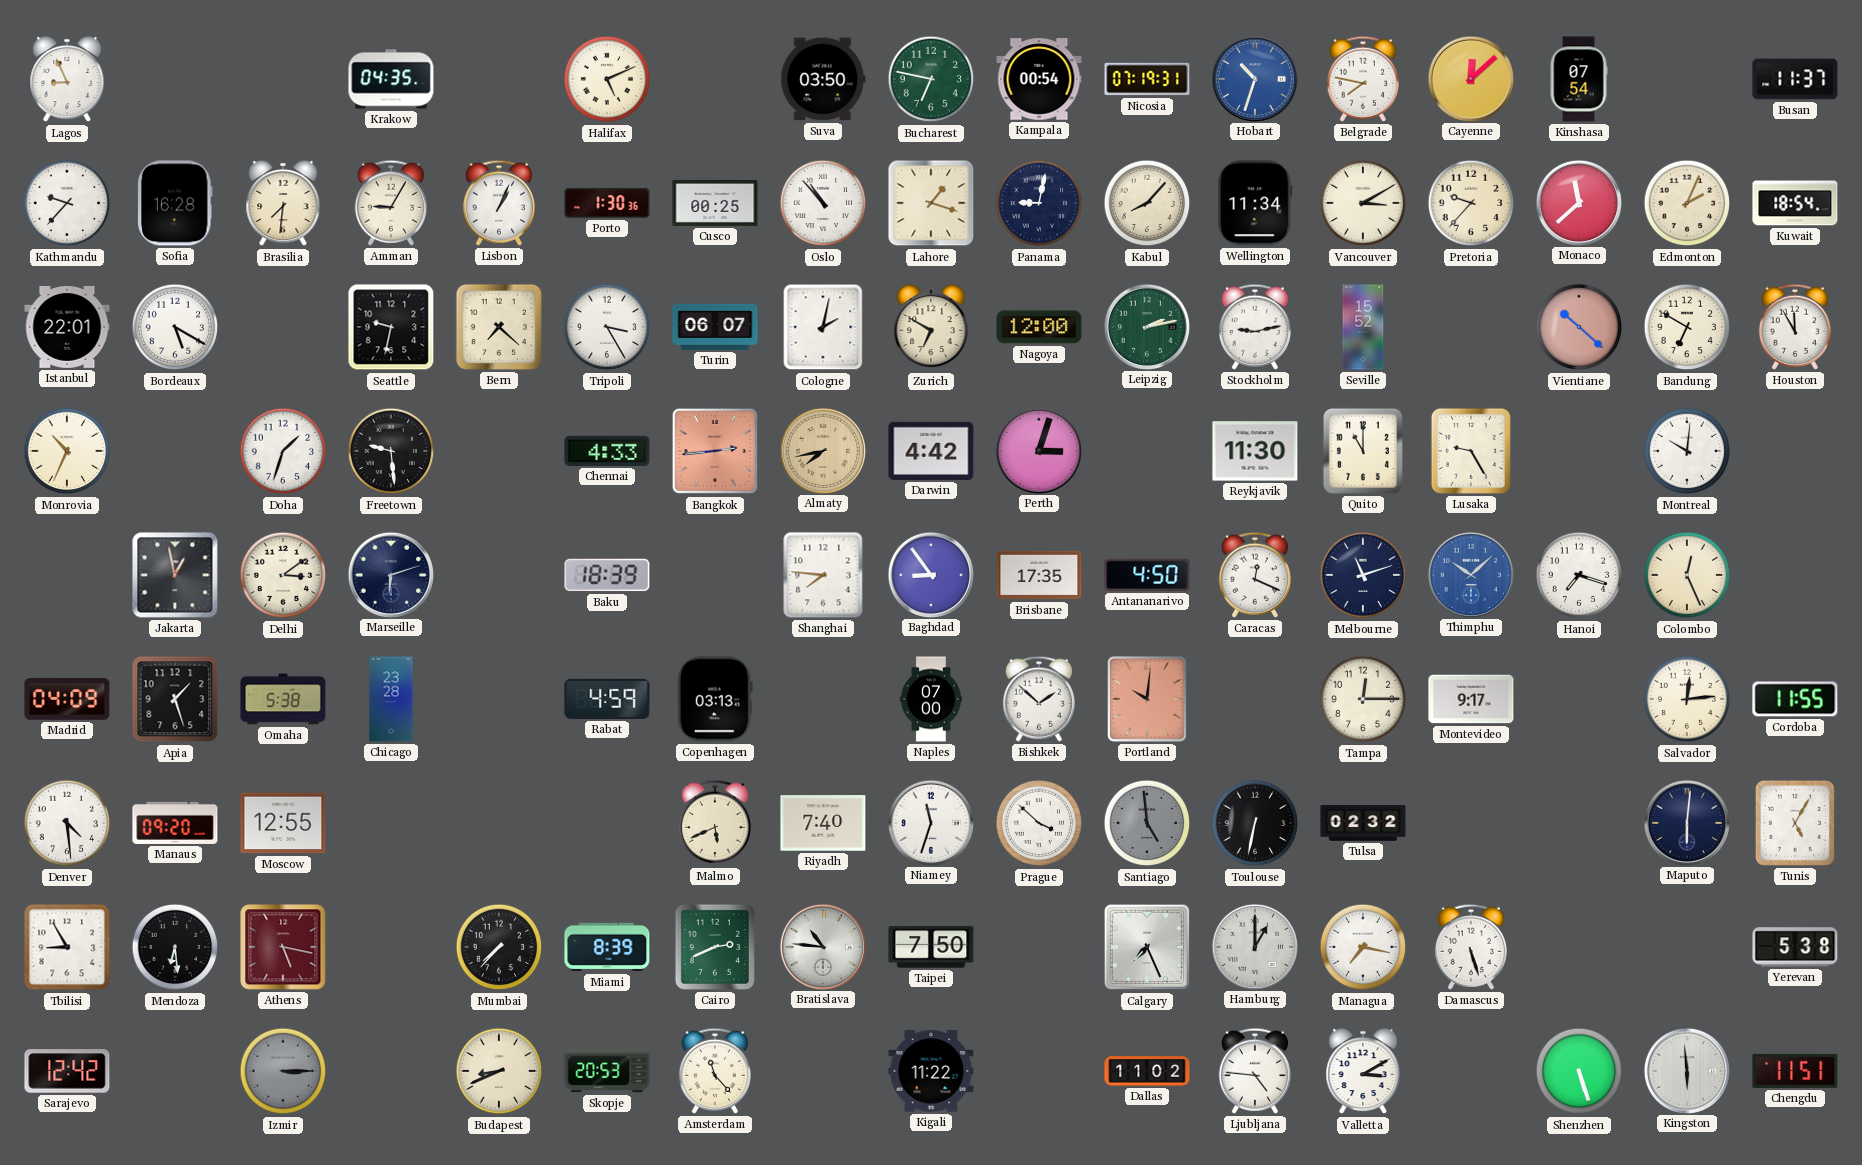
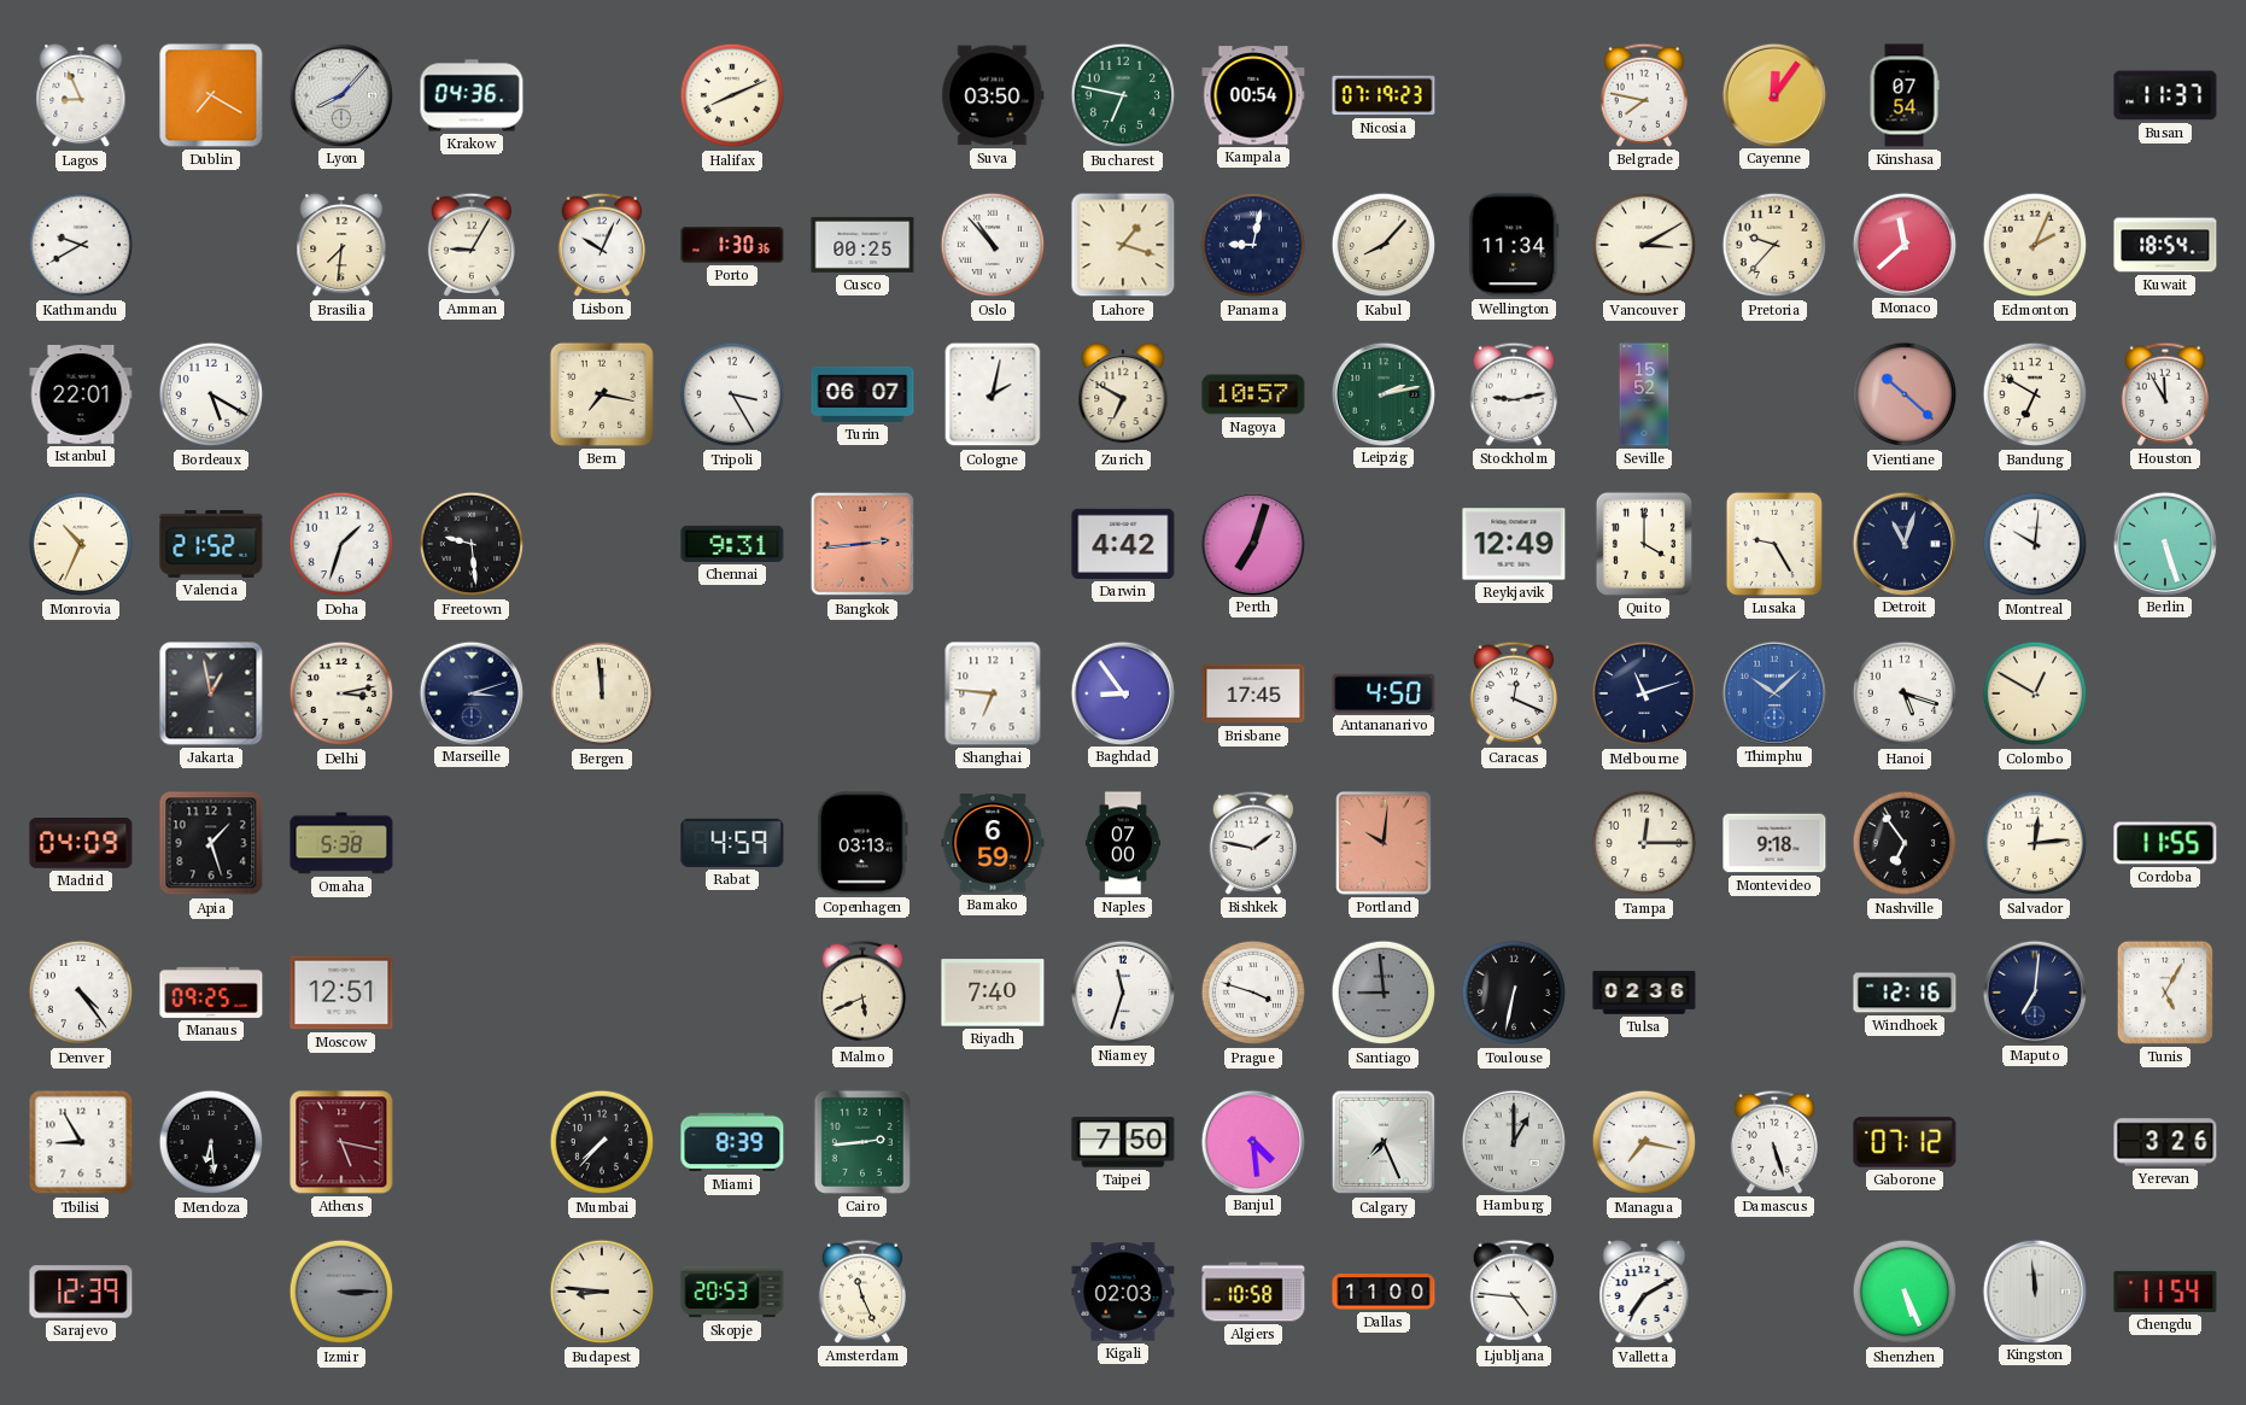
Dublin: none -> 7:20
Lyon: none -> 8:07
Krakow: 04:35 -> 04:36
Halifax: 5:11 -> 8:11
Nicosia: 07:19:31 -> 07:19:23
Hobart: 10:33 -> none
Cayenne: 12:08 -> 12:06
Kathmandu: 9:37 -> 9:40
Sofia: 16:28 -> none
Lisbon: 1:04 -> 10:04
Seattle: 9:32 -> none
Bern: 7:22 -> 7:17
Nagoya: 12:00 -> 10:57
Valencia: none -> 21:52
Chennai: 4:33 -> 9:31
Almaty: 7:43 -> none
Perth: 3:03 -> 7:03
Reykjavik: 11:30 -> 12:49
Quito: 11:00 -> 4:00
Detroit: none -> 11:03
Berlin: none -> 5:27
Delhi: 3:09 -> 3:13
Marseille: 6:12 -> 3:12
Bergen: none -> 11:59
Baku: 18:39 -> none
Shanghai: 7:46 -> 6:46
Brisbane: 17:35 -> 17:45
Hanoi: 7:18 -> 5:18
Colombo: 12:26 -> 12:50
Chicago: 23:28 -> none
Bamako: none -> 6:59
Bishkek: 1:52 -> 1:47
Montevideo: 9:17 -> 9:18
Nashville: none -> 6:54
Denver: 4:29 -> 4:24
Manaus: 09:20 -> 09:25
Moscow: 12:55 -> 12:51
Prague: 3:52 -> 3:48
Santiago: 4:59 -> 8:59
Tulsa: 02:32 -> 02:36
Windhoek: none -> 12:16
Maputo: 6:01 -> 7:01
Cairo: 2:41 -> 2:44
Bratislava: 10:46 -> none
Banjul: none -> 4:29
Gaborone: none -> 07:12
Yerevan: 5:38 -> 3:26
Sarajevo: 12:42 -> 12:39
Budapest: 8:41 -> 8:46
Amsterdam: 11:23 -> 11:26
Kigali: 11:22 -> 02:03
Algiers: none -> 10:58
Dallas: 11:02 -> 11:00
Valletta: 3:10 -> 7:10
Shenzhen: 5:27 -> 5:26
Kingston: 5:59 -> 11:59
Chengdu: 11:51 -> 11:54
